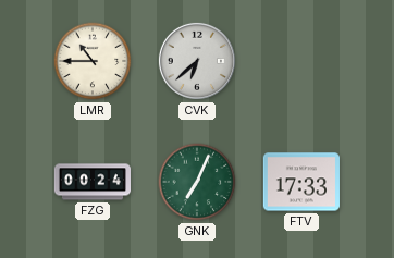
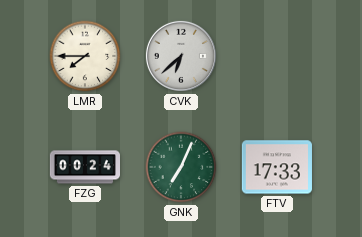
LMR: 10:45 -> 7:45
